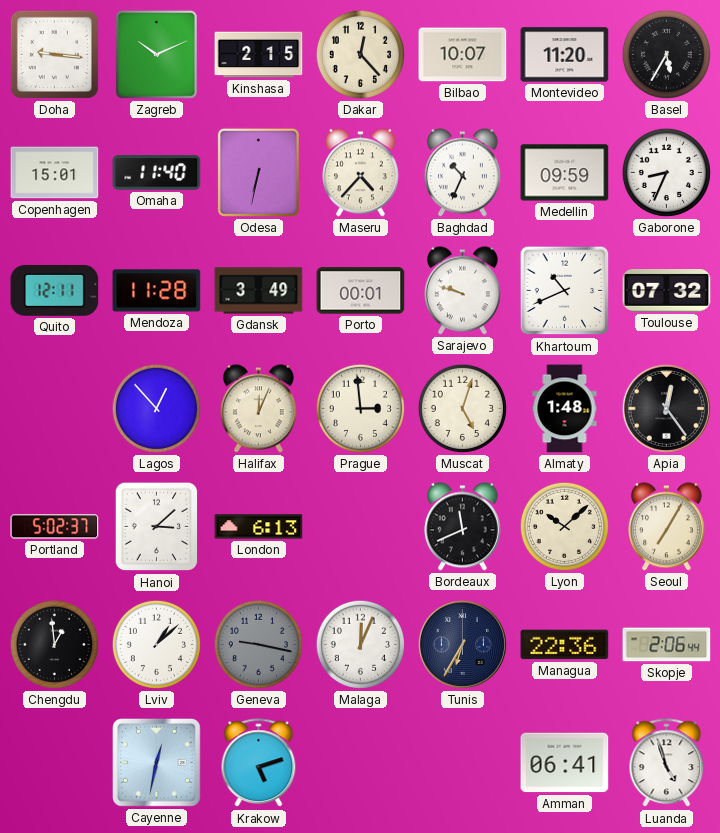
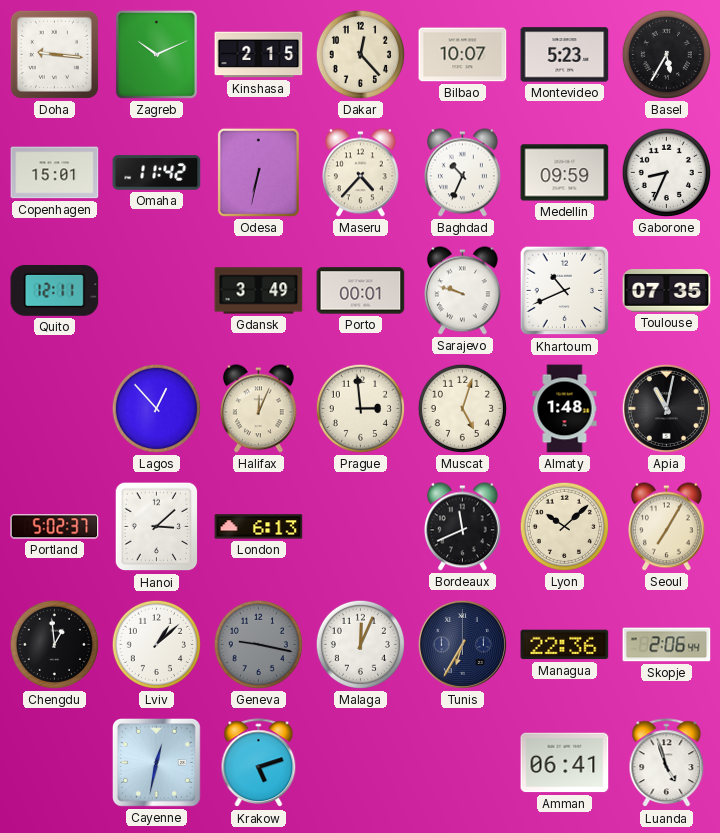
Montevideo: 11:20 -> 5:23
Omaha: 11:40 -> 11:42
Mendoza: 11:28 -> none
Toulouse: 07:32 -> 07:35
Apia: 12:24 -> 11:02
